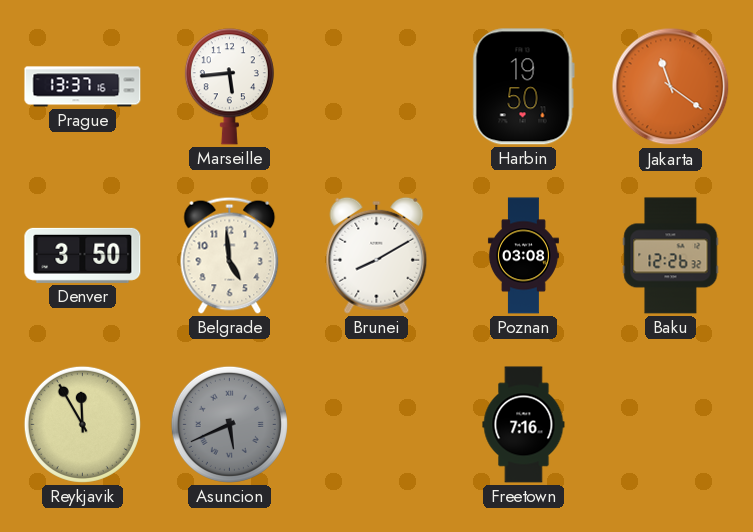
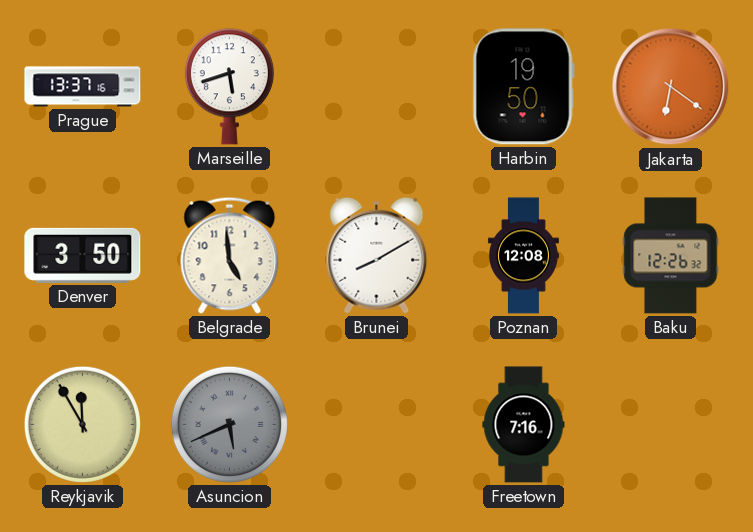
Marseille: 5:44 -> 5:42
Jakarta: 11:21 -> 6:21
Poznan: 03:08 -> 12:08
